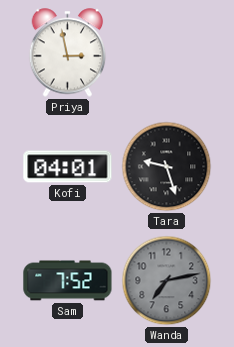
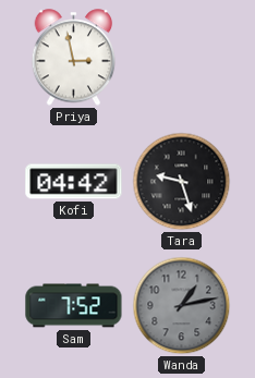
Kofi: 04:01 -> 04:42
Wanda: 7:13 -> 1:13
